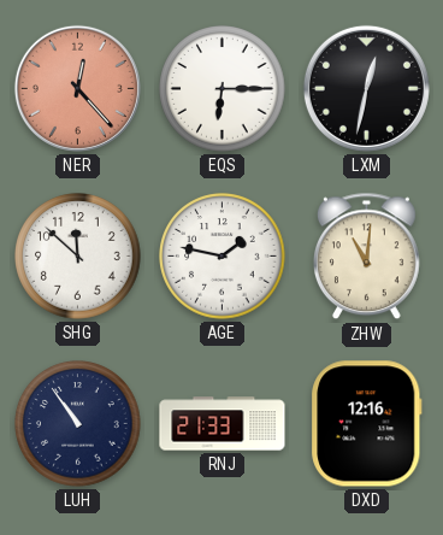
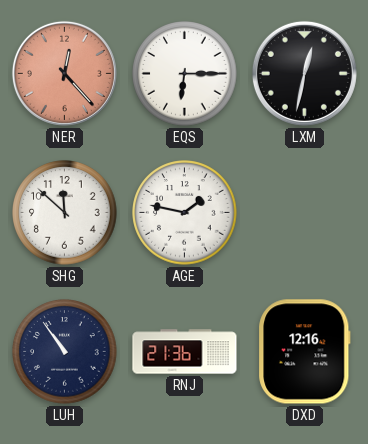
ZHW: 11:01 -> none
RNJ: 21:33 -> 21:36
